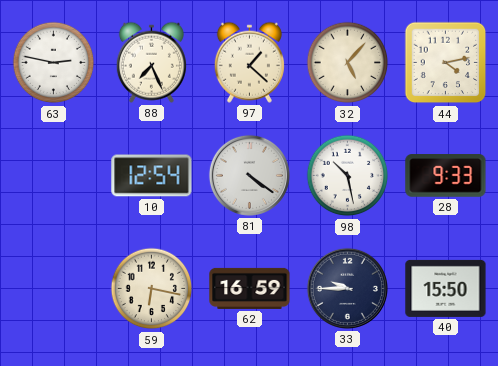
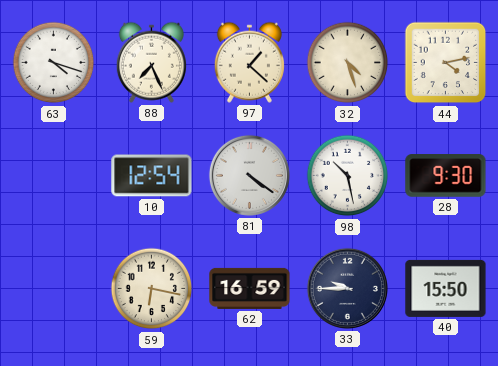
63: 2:47 -> 4:18
32: 5:07 -> 4:27
28: 9:33 -> 9:30
